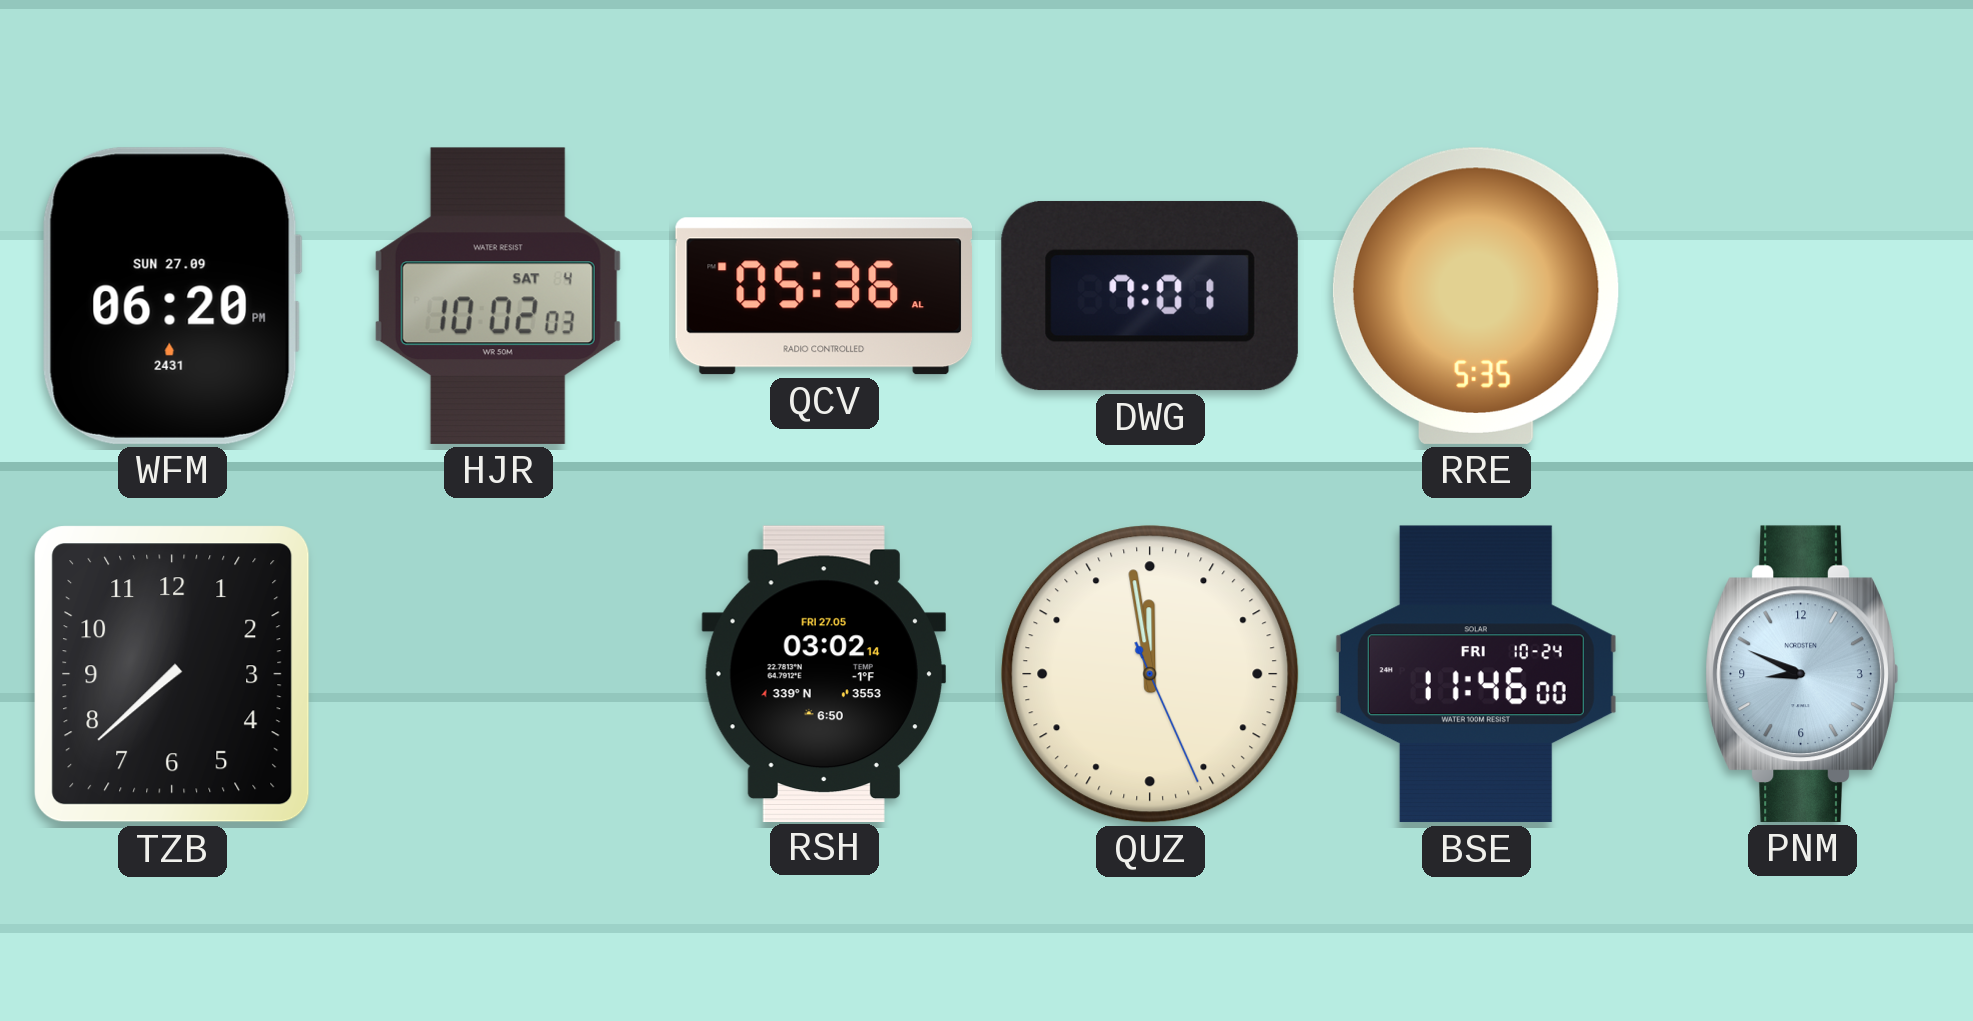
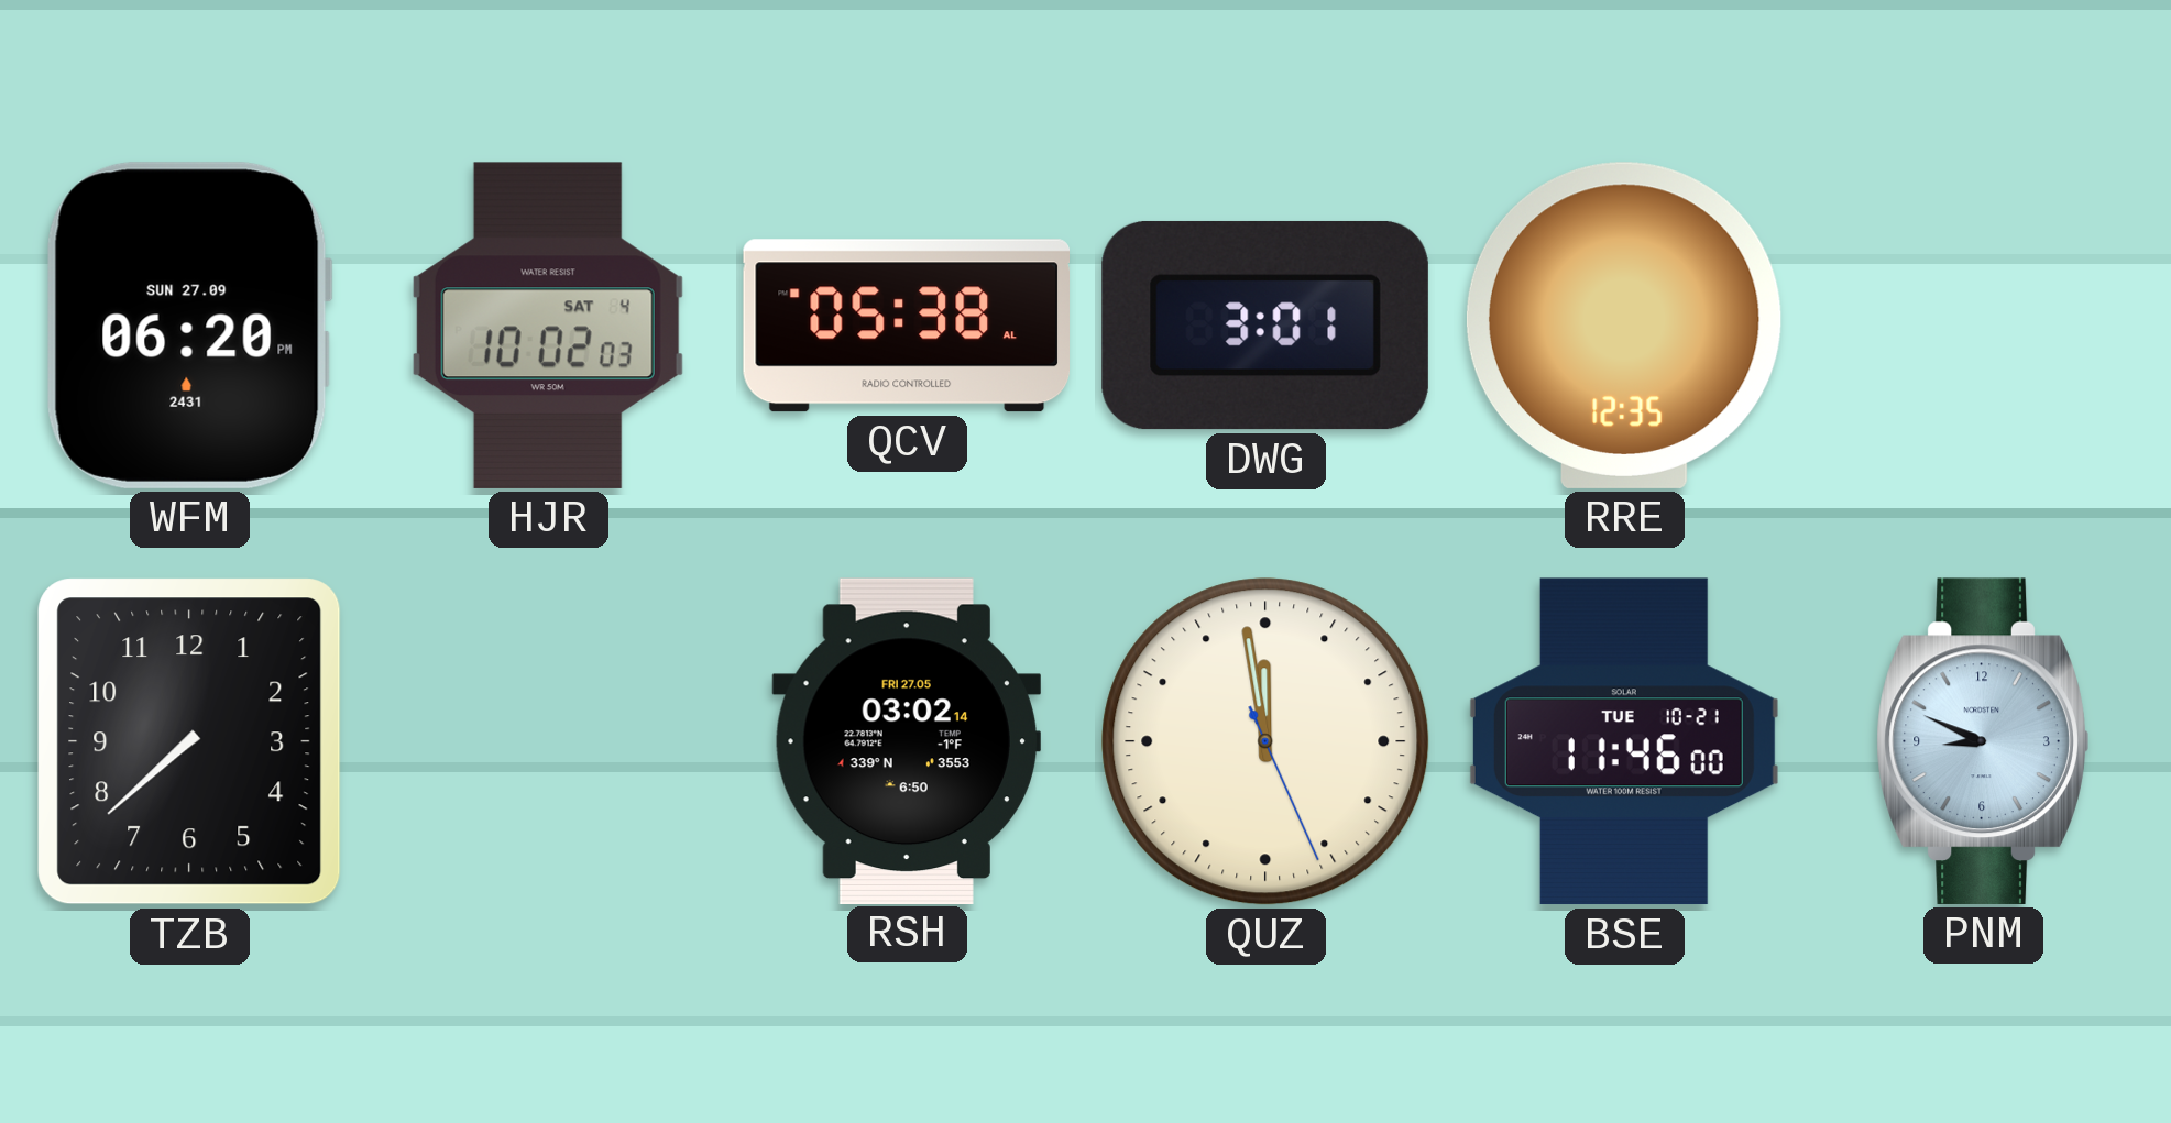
QCV: 05:36 -> 05:38
DWG: 7:01 -> 3:01
RRE: 5:35 -> 12:35
BSE date: FRI 10-24 -> TUE 10-21
